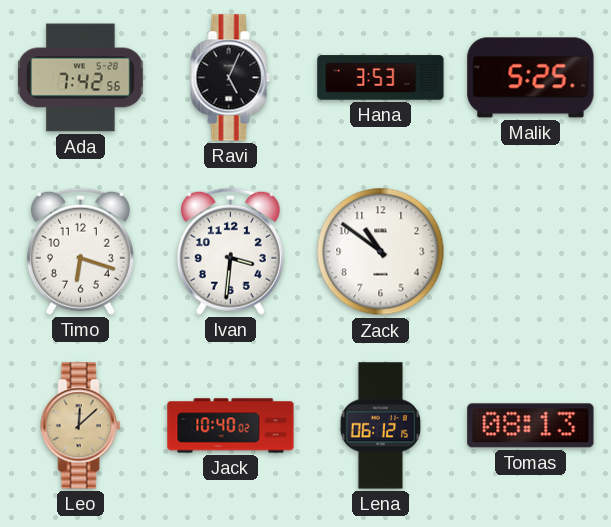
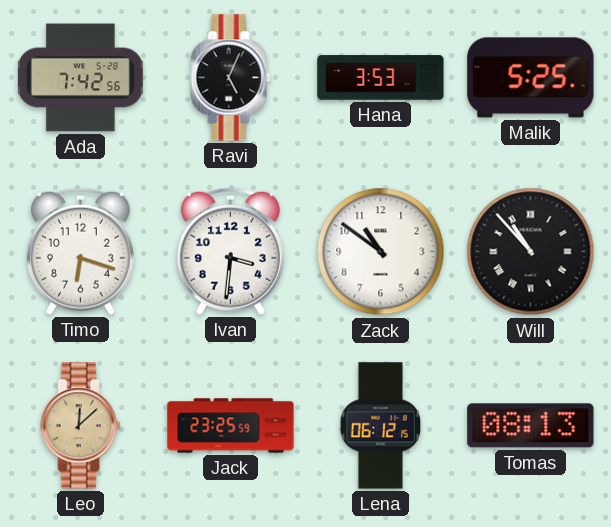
Will: none -> 10:53
Jack: 10:40 -> 23:25
